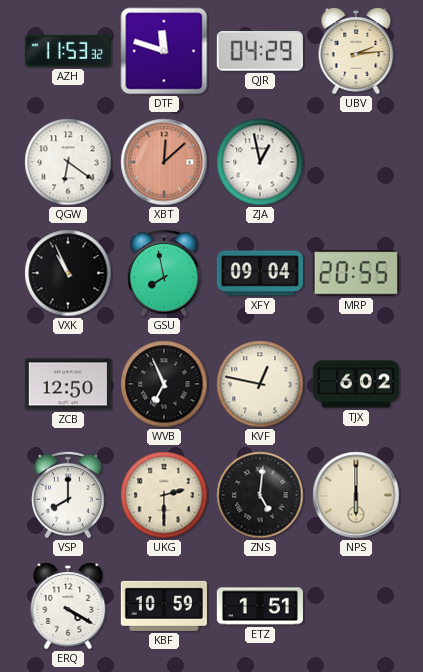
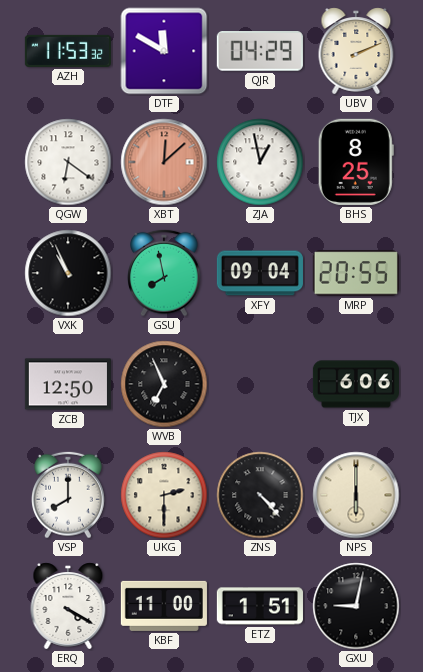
DTF: 11:48 -> 11:50
UBV: 2:14 -> 2:11
BHS: none -> 8:25
KVF: 12:47 -> none
TJX: 6:02 -> 6:06
ZNS: 5:01 -> 4:23
KBF: 10:59 -> 11:00
GXU: none -> 9:02
